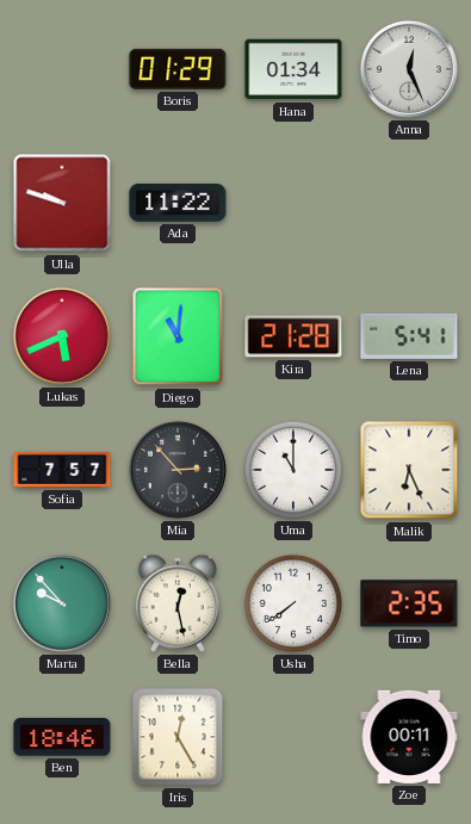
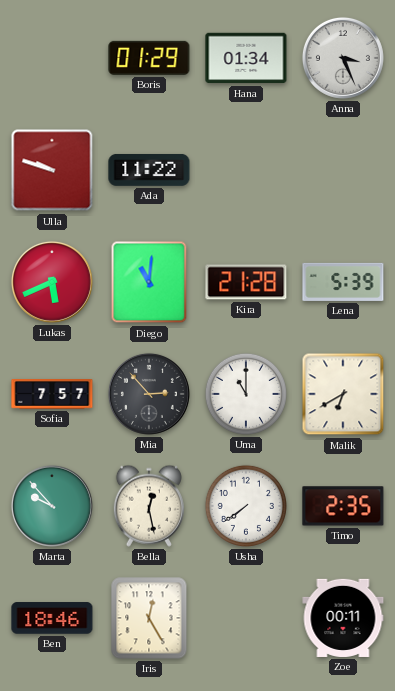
Anna: 12:26 -> 3:26
Lena: 5:41 -> 5:39
Malik: 6:26 -> 6:40
